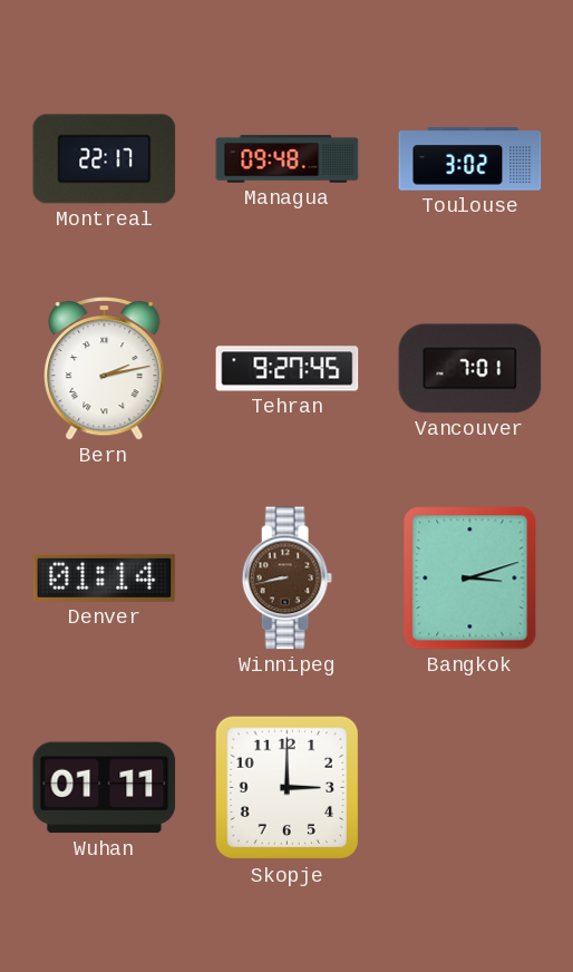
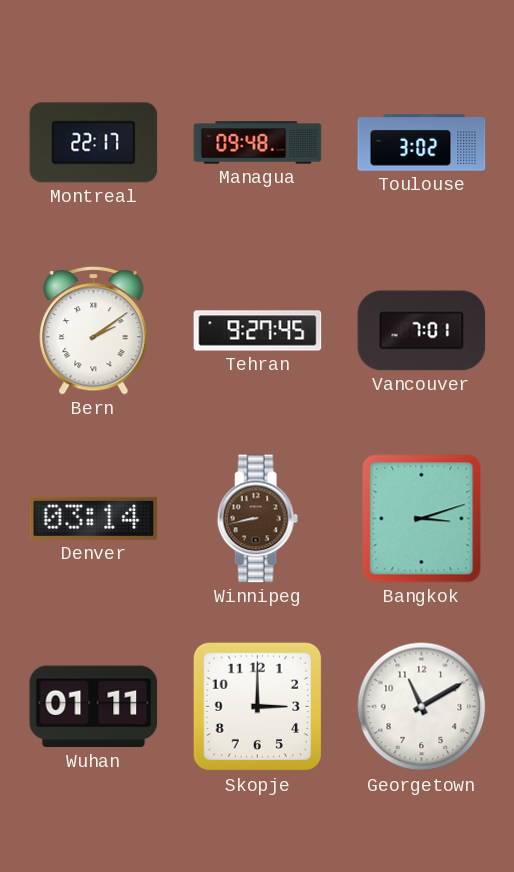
Bern: 2:13 -> 2:09
Denver: 01:14 -> 03:14
Georgetown: none -> 11:10
